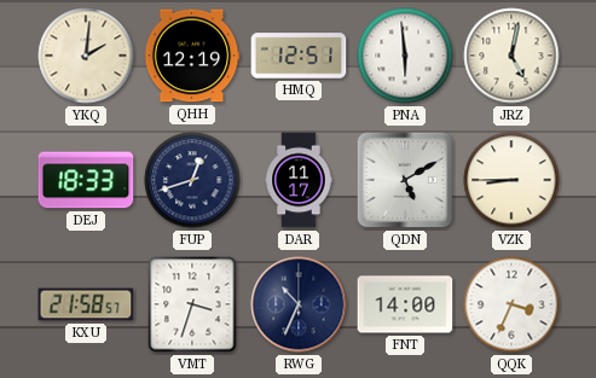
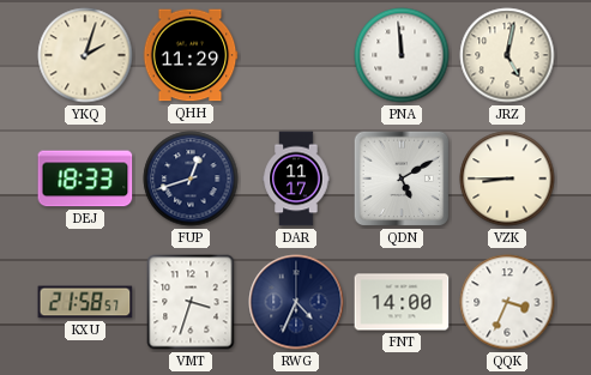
YKQ: 2:01 -> 2:03
QHH: 12:19 -> 11:29
HMQ: 12:51 -> none
PNA: 5:59 -> 11:59
RWG: 10:34 -> 4:34
